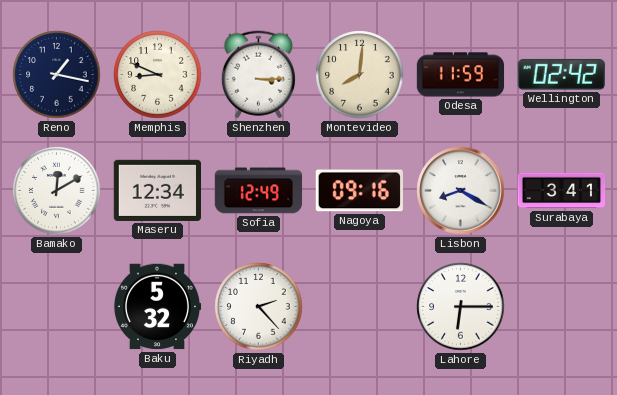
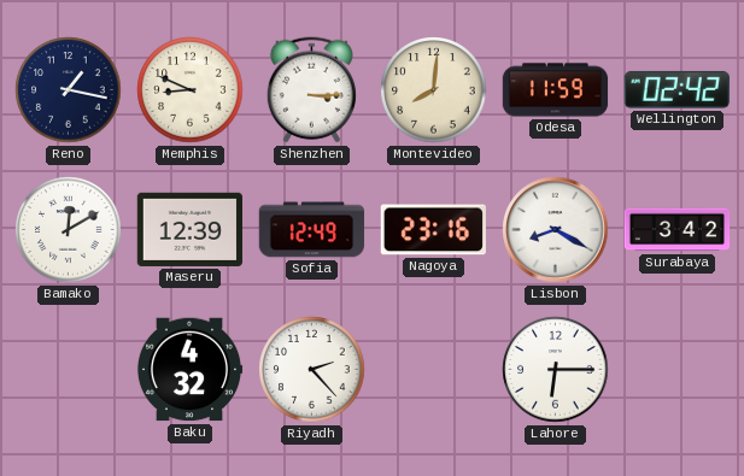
Maseru: 12:34 -> 12:39
Nagoya: 09:16 -> 23:16
Surabaya: 3:41 -> 3:42
Baku: 5:32 -> 4:32
